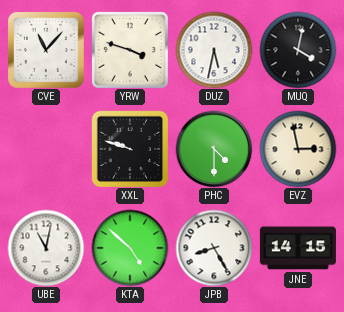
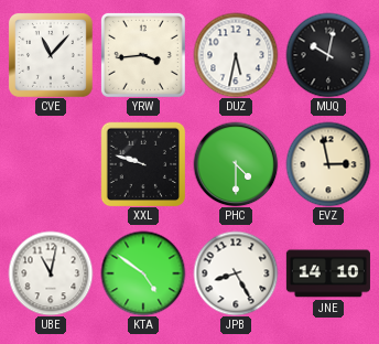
YRW: 3:48 -> 3:44
MUQ: 4:02 -> 10:02
KTA: 4:52 -> 4:51
JNE: 14:15 -> 14:10
